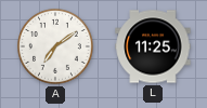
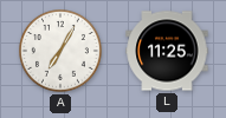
A: 7:09 -> 7:05
